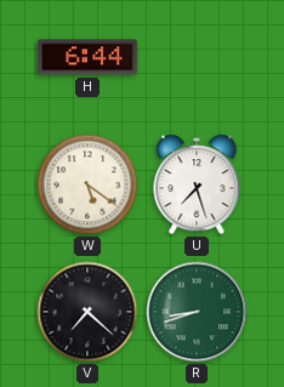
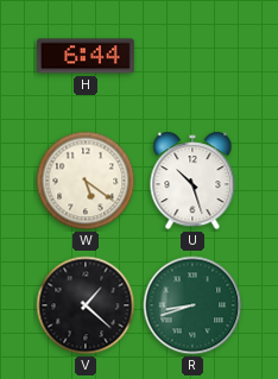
U: 7:27 -> 10:27
V: 7:22 -> 1:22
